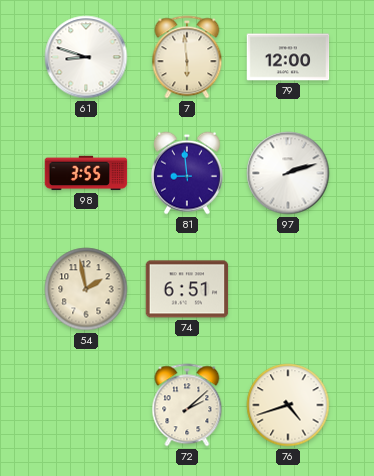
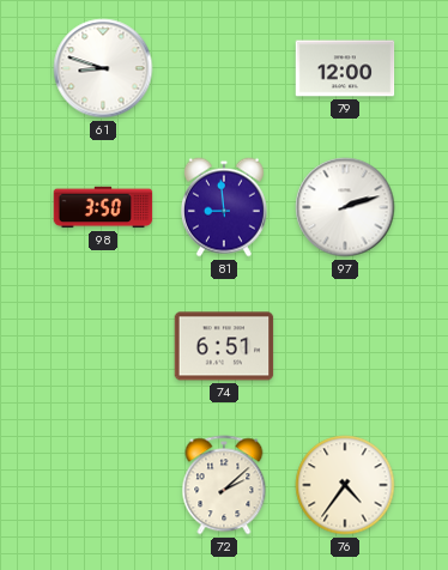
7: 5:59 -> none
98: 3:55 -> 3:50
54: 1:58 -> none
76: 4:42 -> 4:36
